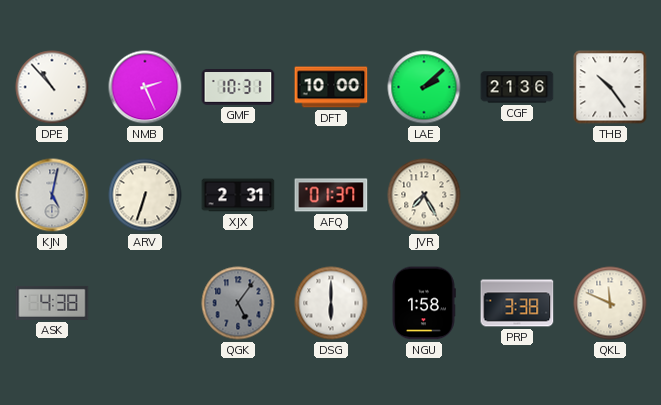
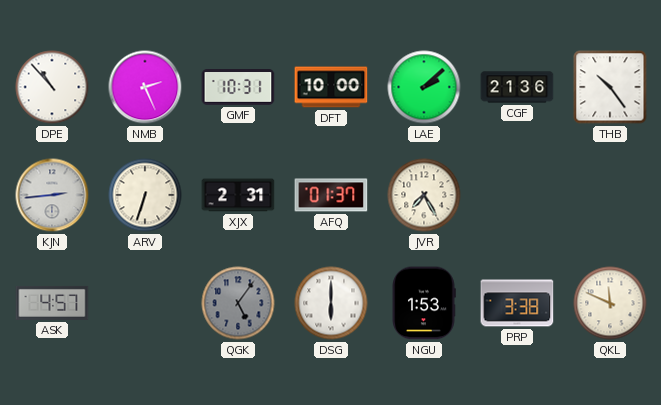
KJN: 5:02 -> 2:44
ASK: 4:38 -> 4:57
NGU: 1:58 -> 1:53
